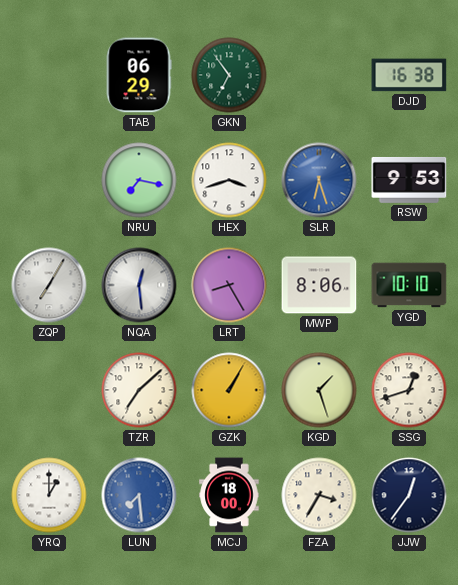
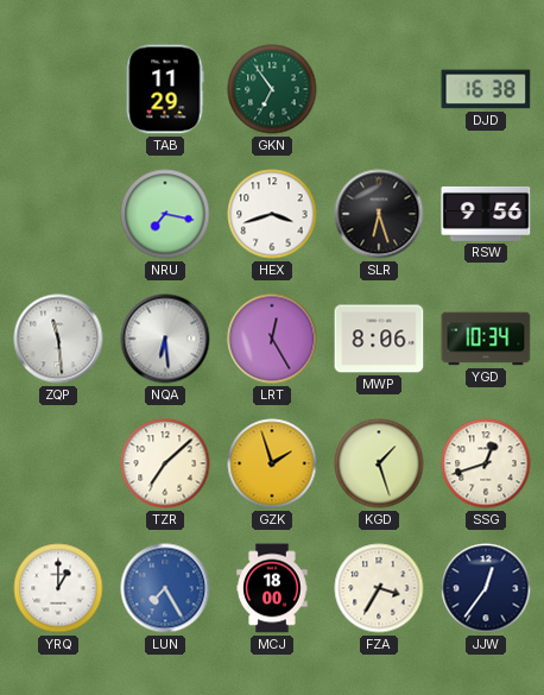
TAB: 06:29 -> 11:29
SLR dial: blue -> black
RSW: 9:53 -> 9:56
ZQP: 7:05 -> 11:29
NQA: 12:29 -> 6:29
LRT: 8:25 -> 12:25
YGD: 10:10 -> 10:34
GZK: 1:05 -> 1:57
LUN: 7:29 -> 7:25
